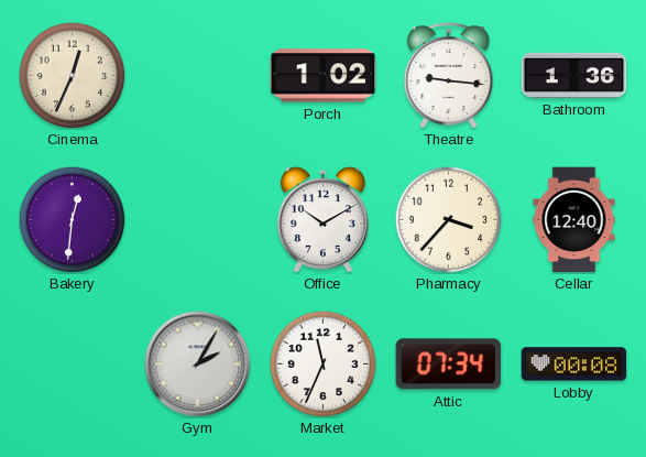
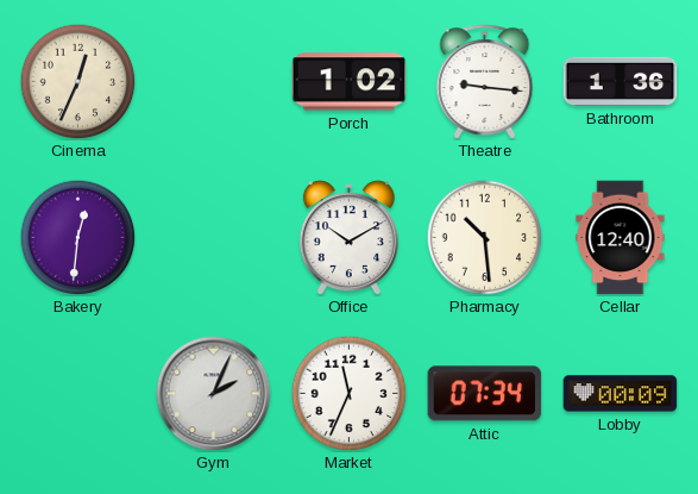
Pharmacy: 3:37 -> 10:29
Gym: 2:05 -> 2:04
Lobby: 00:08 -> 00:09
